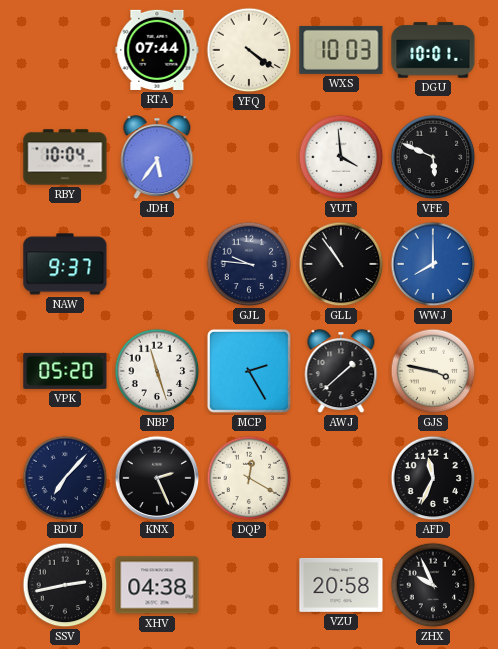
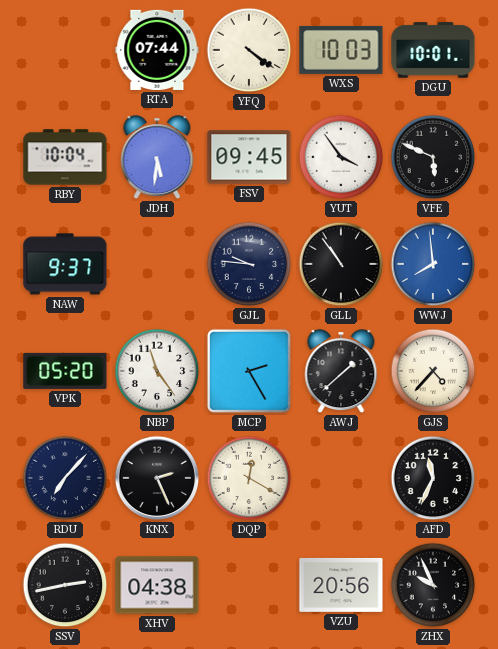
JDH: 5:36 -> 5:31
FSV: none -> 09:45
YUT: 3:59 -> 3:54
WWJ: 8:00 -> 7:59
NBP: 11:27 -> 11:24
GJS: 3:47 -> 4:37
VZU: 20:58 -> 20:56
